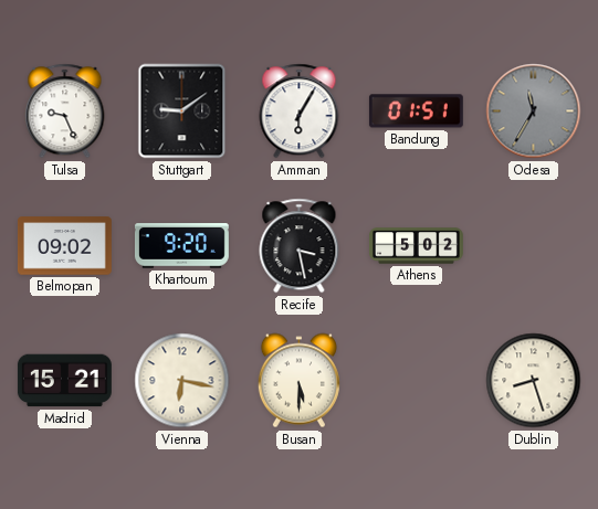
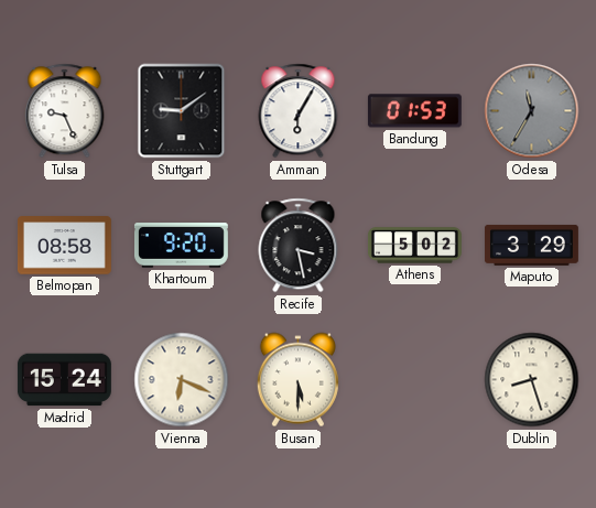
Bandung: 01:51 -> 01:53
Belmopan: 09:02 -> 08:58
Maputo: none -> 3:29
Madrid: 15:21 -> 15:24
Vienna: 6:17 -> 6:19
